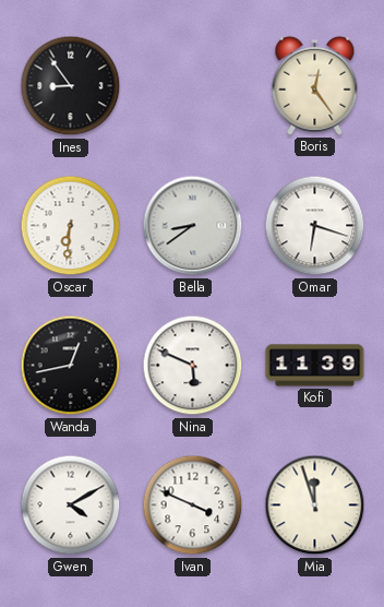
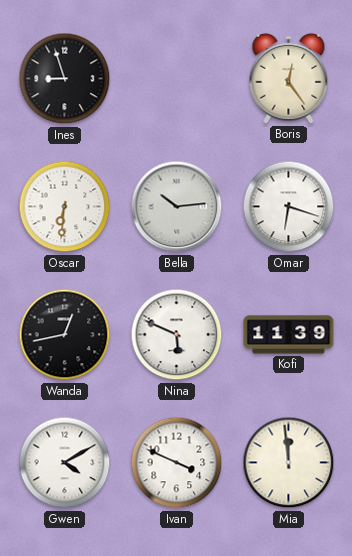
Ines: 8:54 -> 8:57
Bella: 8:39 -> 10:14
Mia: 11:57 -> 11:59
